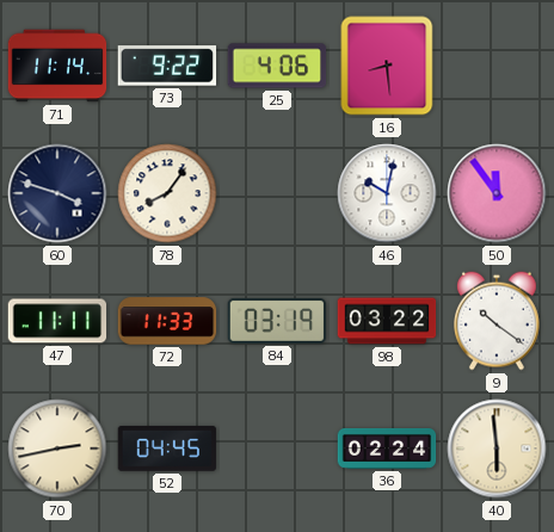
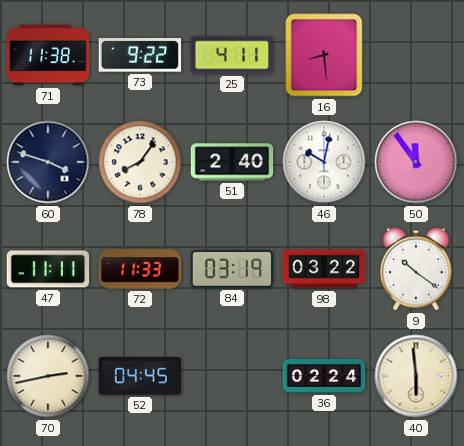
71: 11:14 -> 11:38
25: 4:06 -> 4:11
51: none -> 2:40
